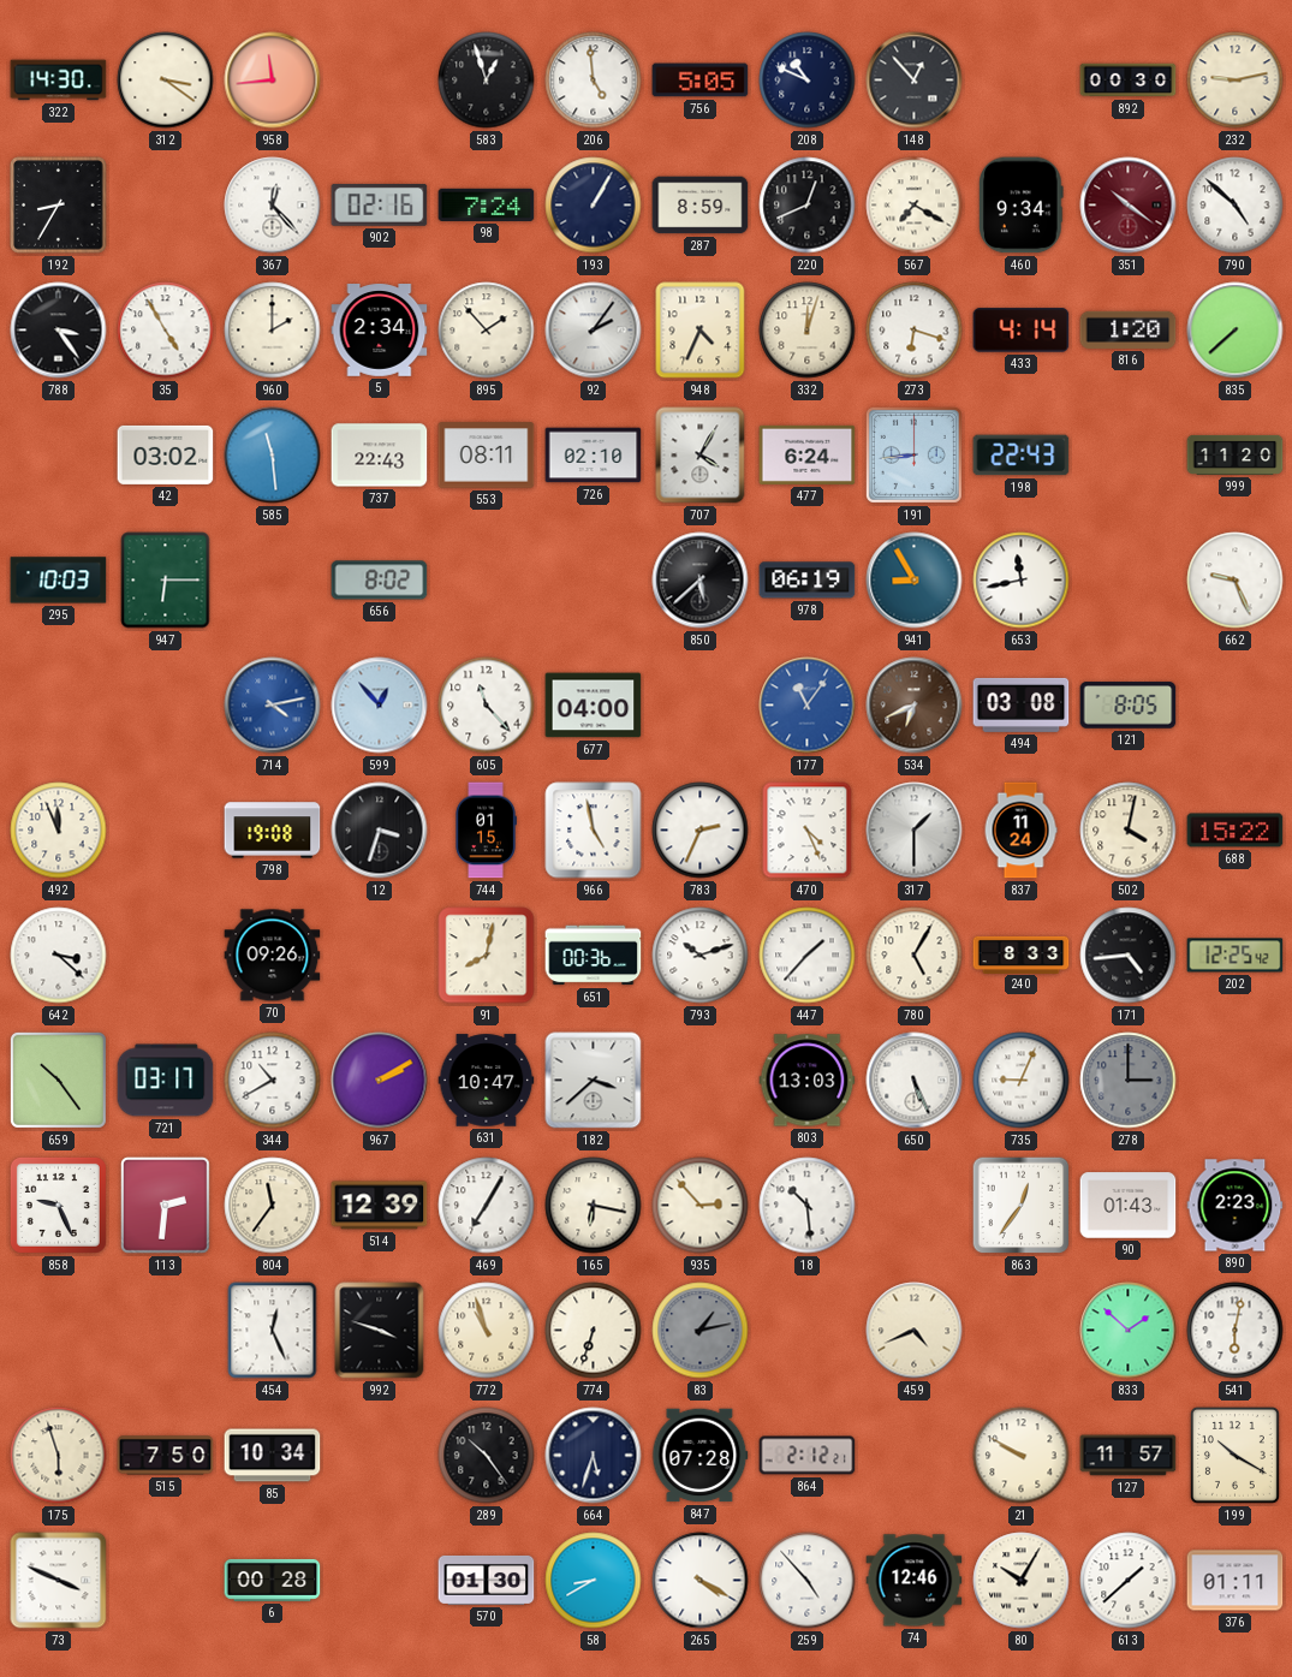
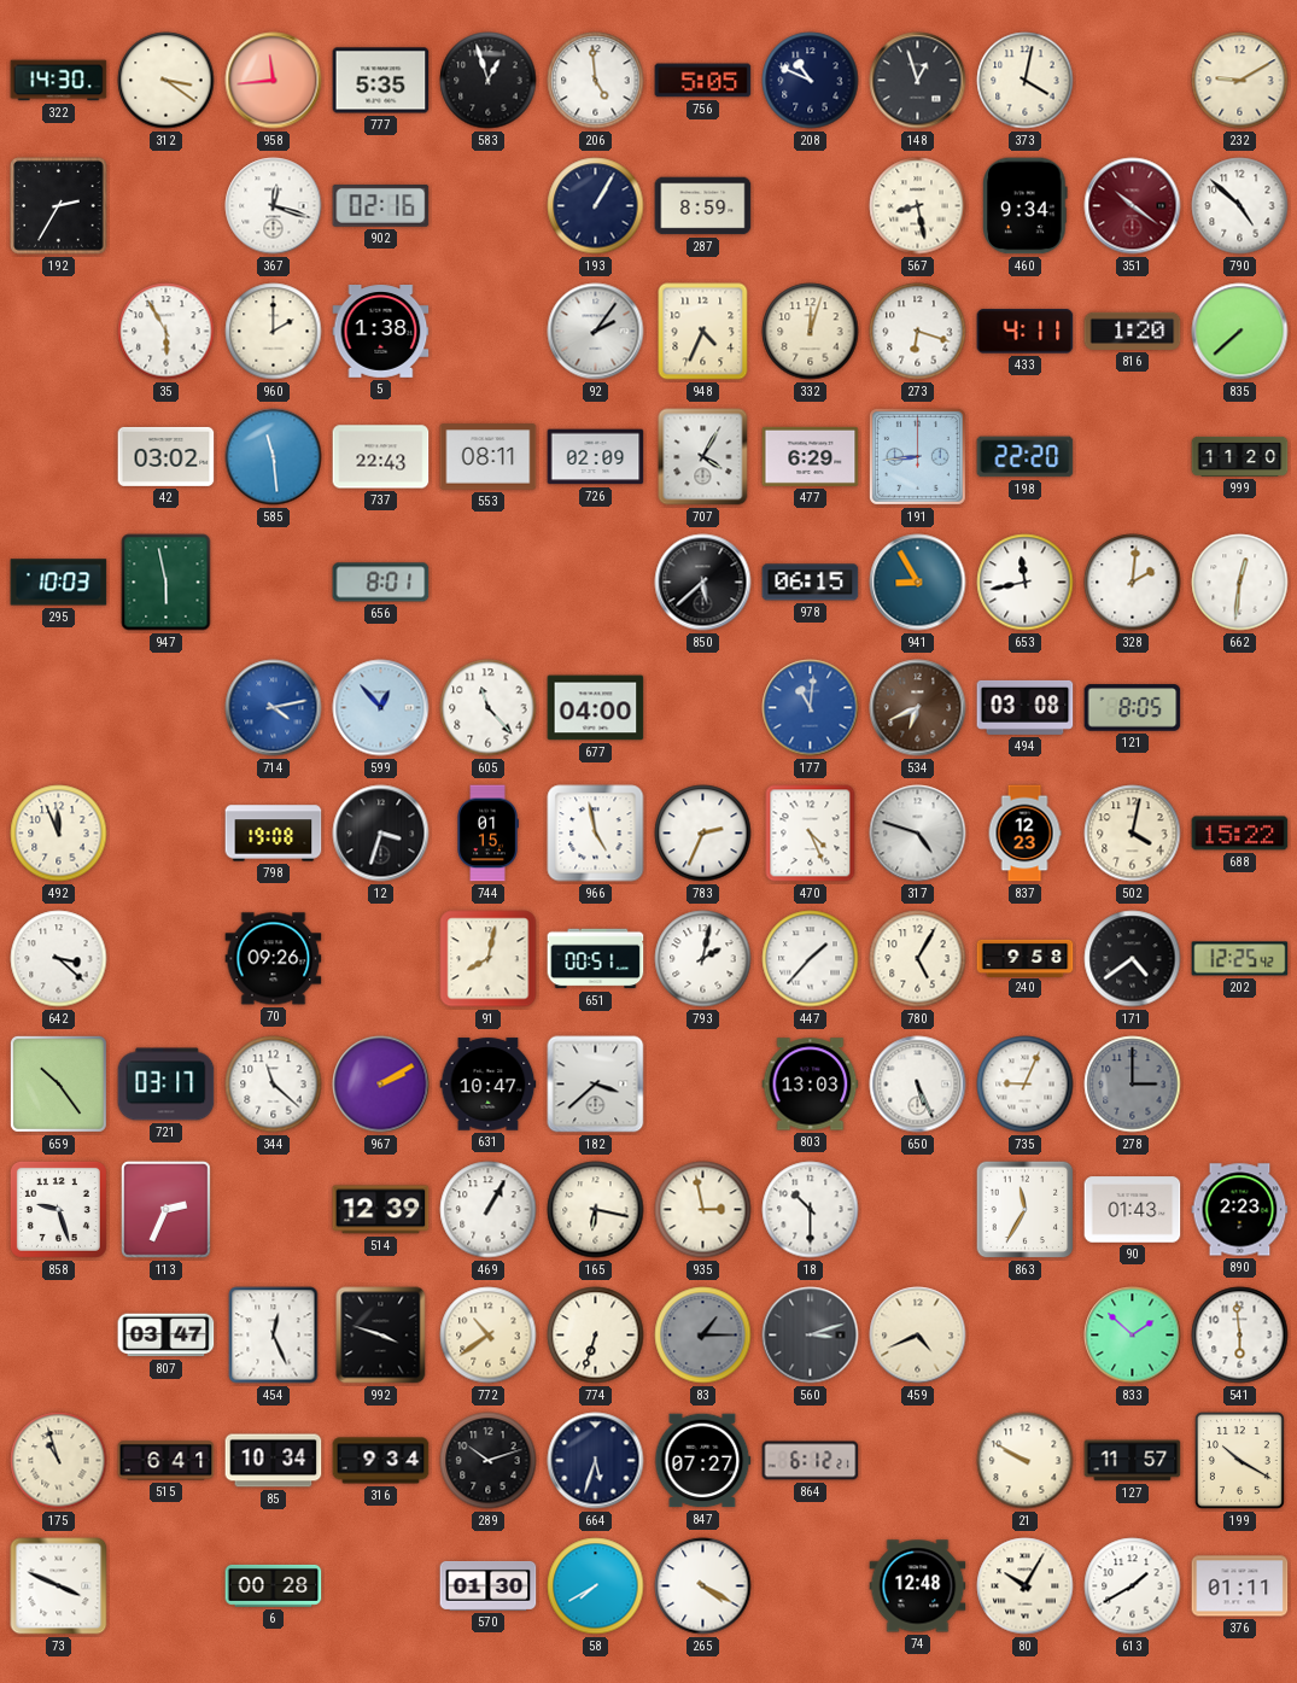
777: none -> 5:35
148: 12:53 -> 12:57
373: none -> 4:02
892: 00:30 -> none
232: 9:13 -> 9:10
192: 8:35 -> 2:35
367: 12:23 -> 12:18
98: 7:24 -> none
220: 12:41 -> none
567: 7:20 -> 8:28
788: 3:24 -> none
35: 4:55 -> 5:55
5: 2:34 -> 1:38
895: 1:53 -> none
433: 4:14 -> 4:11
726: 02:10 -> 02:09
477: 6:24 -> 6:29
198: 22:43 -> 22:20
947: 6:15 -> 5:58
656: 8:02 -> 8:01
978: 06:19 -> 06:15
328: none -> 2:01
662: 9:26 -> 12:31
177: 11:06 -> 11:01
317: 1:30 -> 4:48
837: 11:24 -> 12:23
651: 00:36 -> 00:51
793: 10:12 -> 2:02
240: 8:33 -> 9:58
171: 4:44 -> 4:39
344: 10:40 -> 11:22
858: 9:26 -> 9:27
113: 2:31 -> 2:34
804: 11:36 -> none
469: 7:05 -> 1:05
935: 2:53 -> 2:58
18: 10:29 -> 10:30
863: 12:36 -> 11:35
807: none -> 03:47
772: 10:57 -> 10:39
83: 1:13 -> 1:15
560: none -> 3:12
541: 6:02 -> 5:59
175: 5:57 -> 10:57
515: 7:50 -> 6:41
316: none -> 9:34
289: 10:24 -> 10:12
847: 07:28 -> 07:27
864: 2:12 -> 6:12
58: 8:40 -> 7:40
259: 4:53 -> none
74: 12:46 -> 12:48
613: 1:38 -> 1:40
